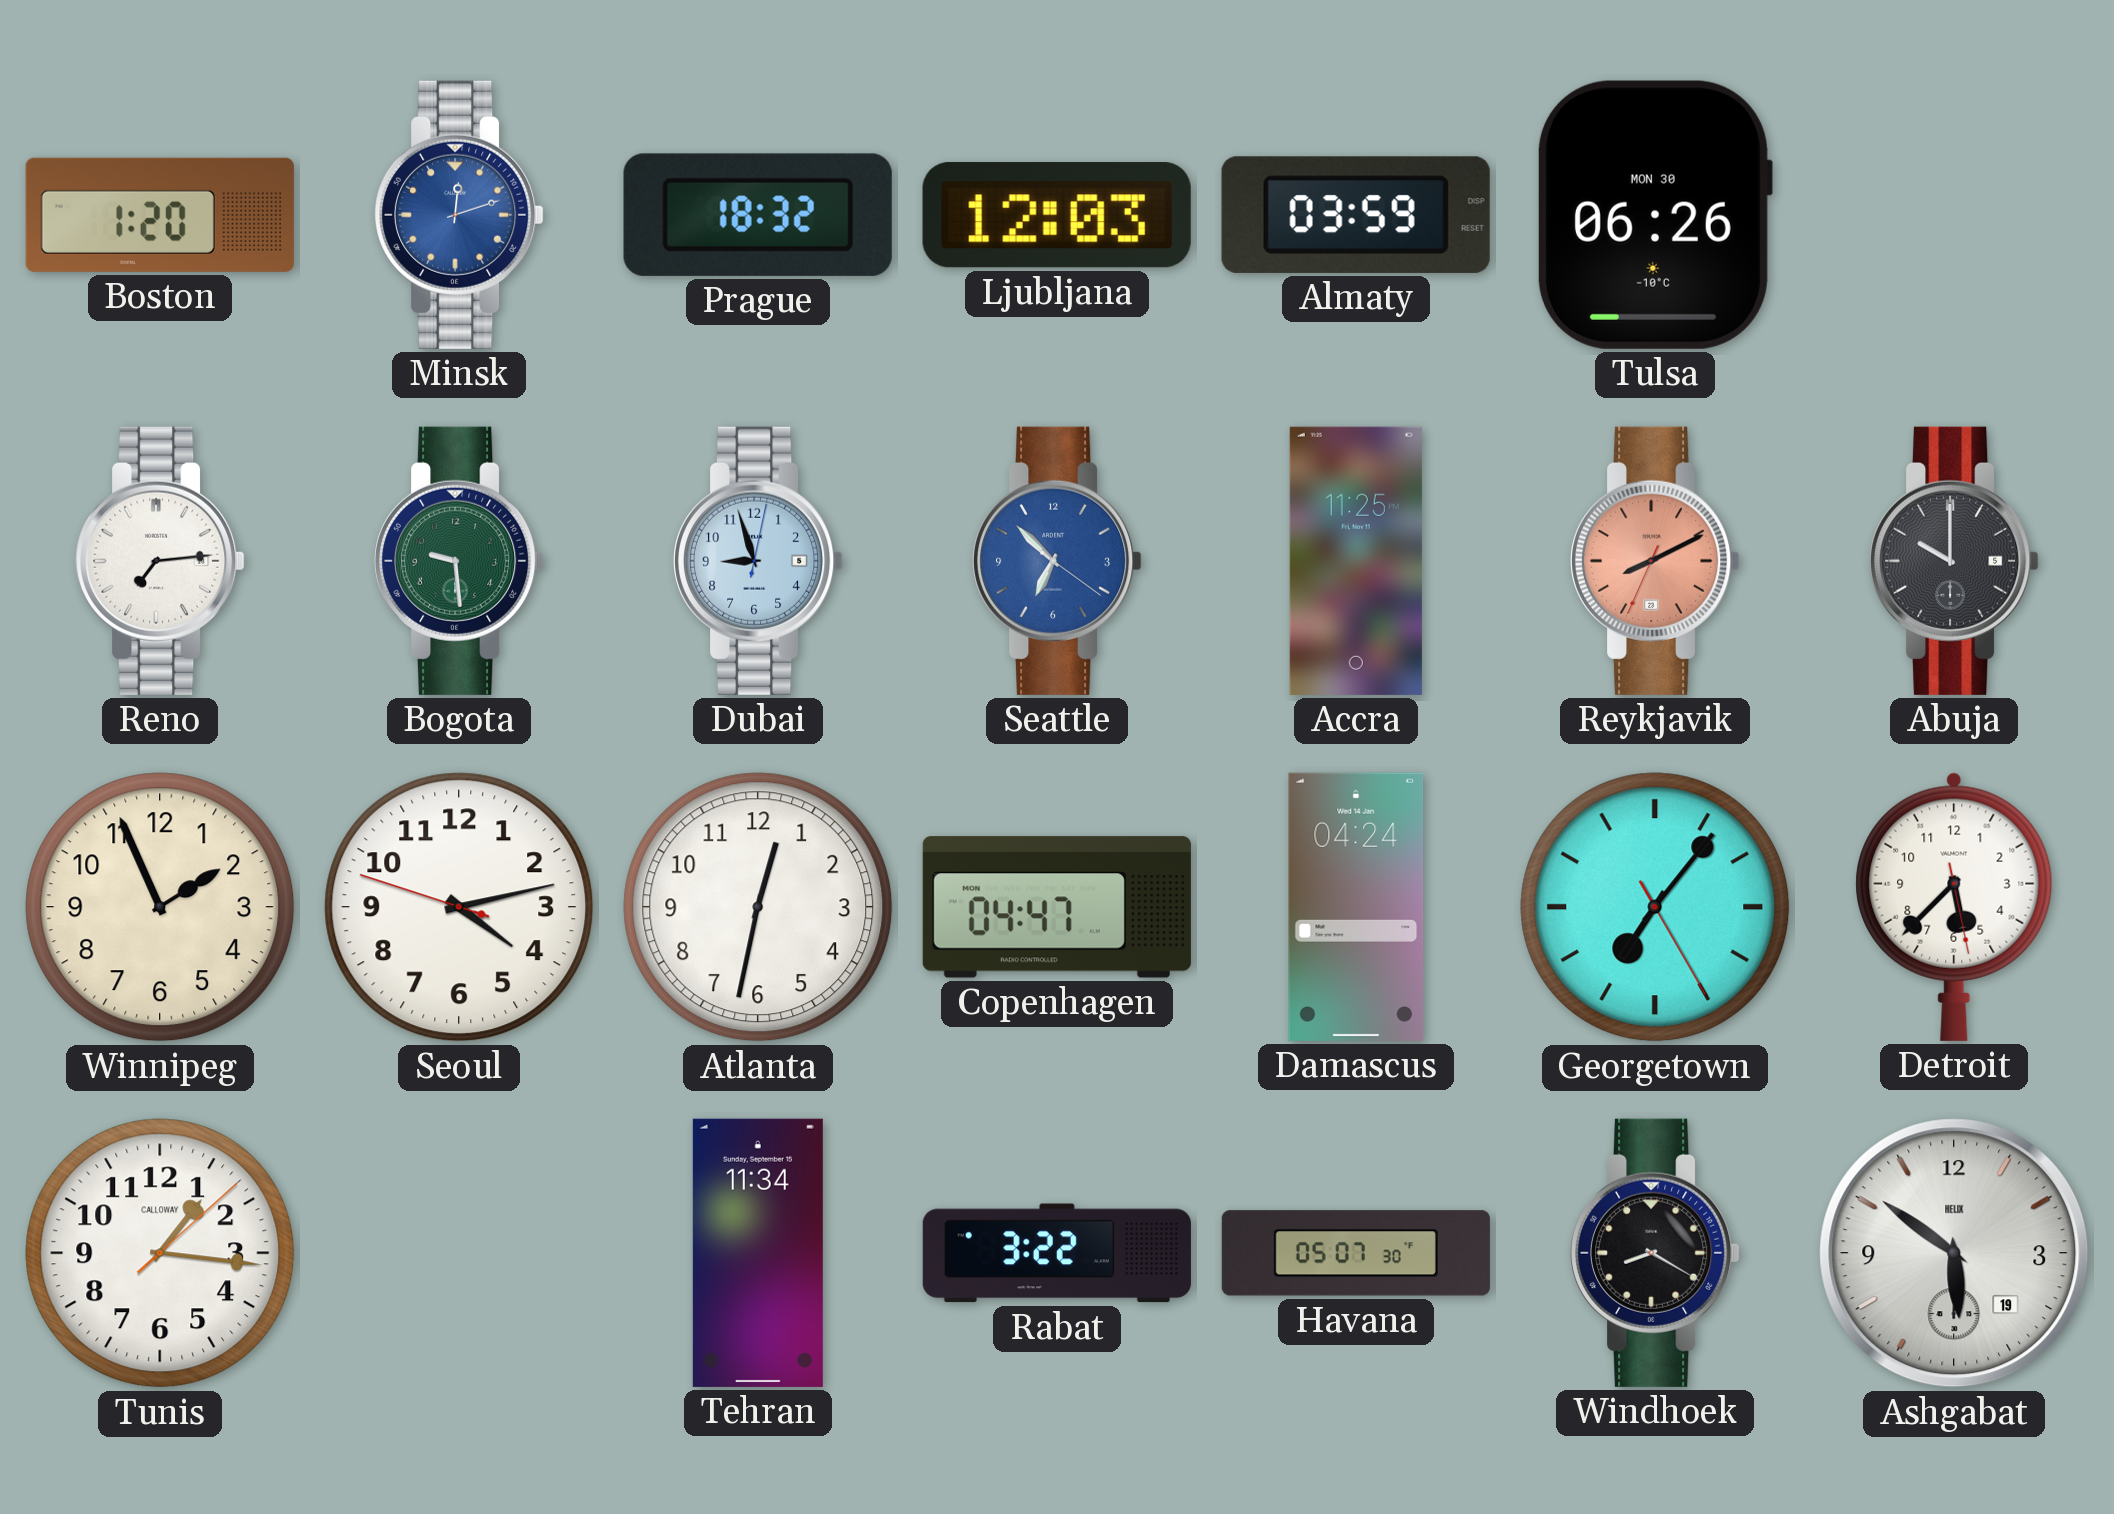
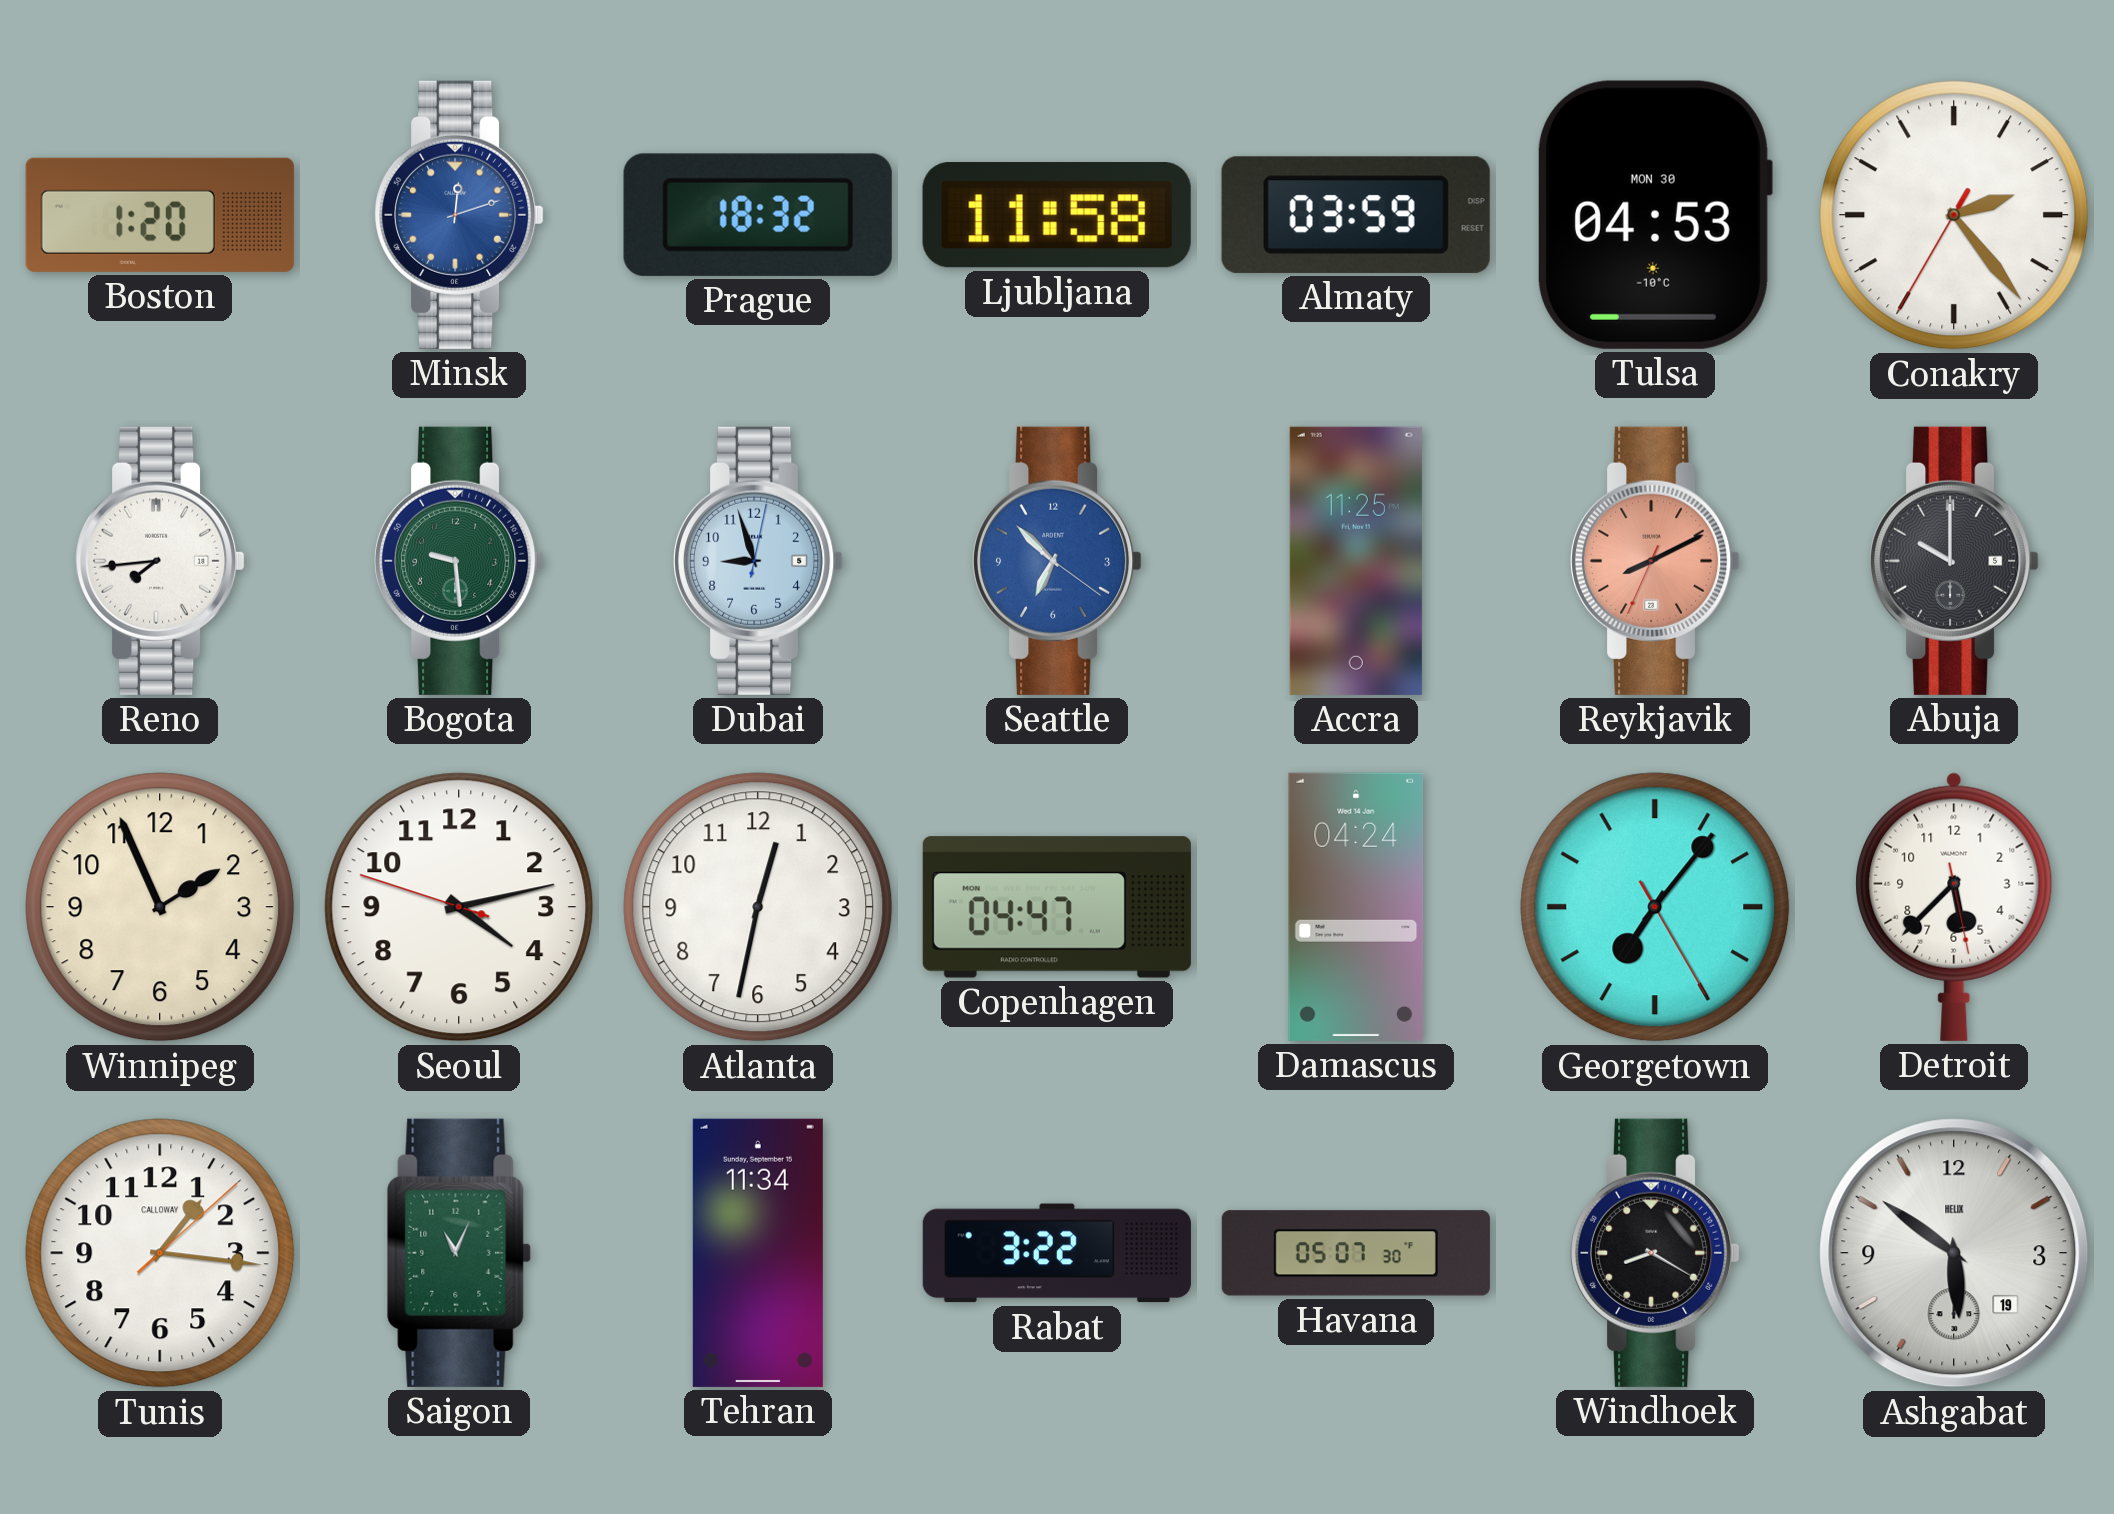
Ljubljana: 12:03 -> 11:58
Tulsa: 06:26 -> 04:53
Conakry: none -> 2:23
Reno: 7:14 -> 7:44
Saigon: none -> 11:04
